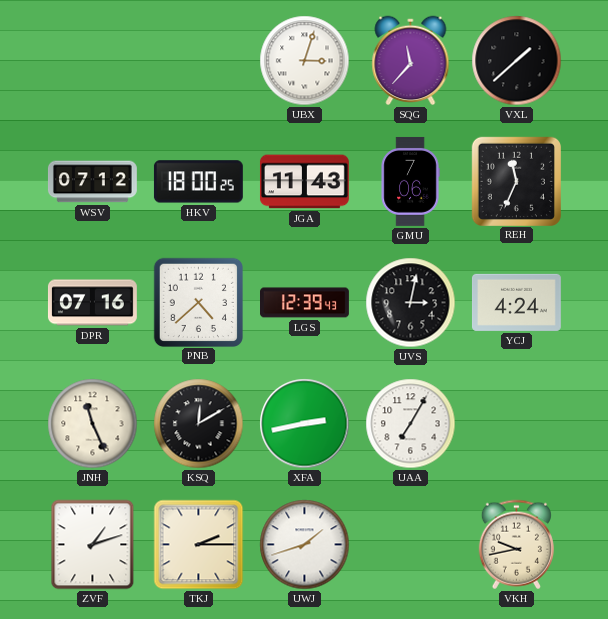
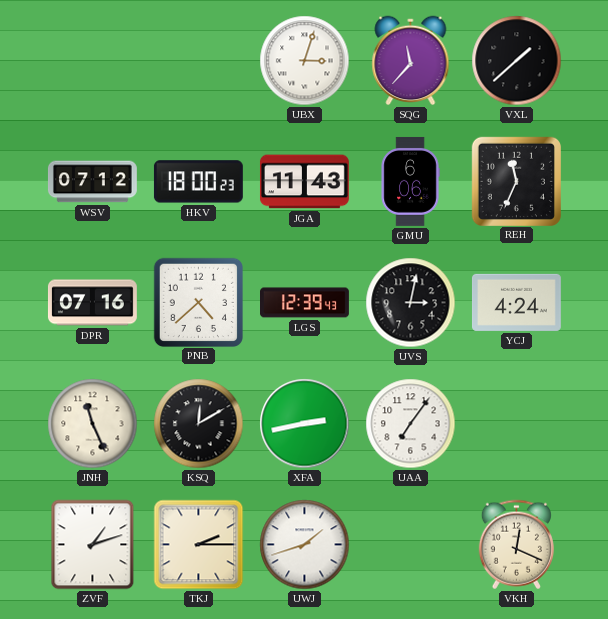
HKV: 18:00:25 -> 18:00:23
GMU: 7:06 -> 6:06
UAA: 7:05 -> 7:06
VKH: 9:43 -> 12:19
